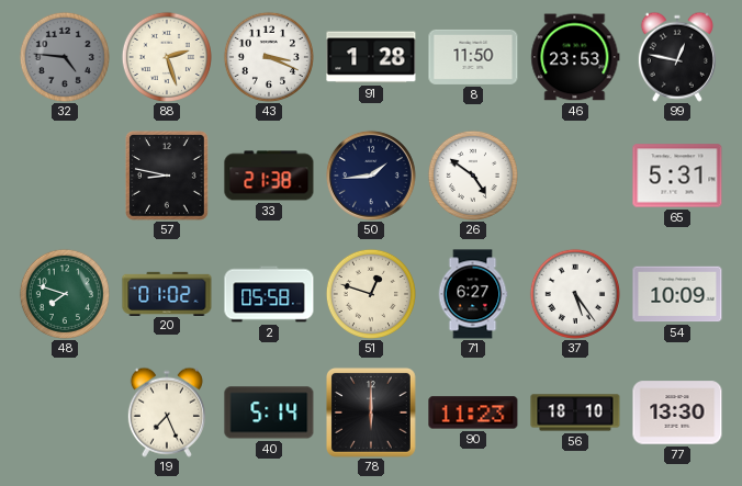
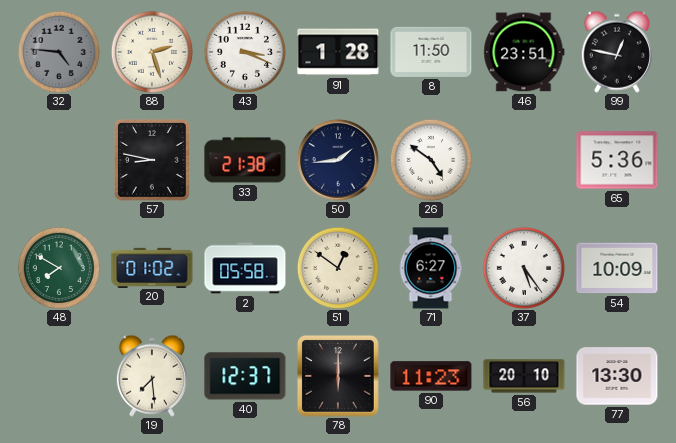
46: 23:53 -> 23:51
65: 5:31 -> 5:36
48: 7:48 -> 7:50
51: 12:48 -> 12:51
19: 7:26 -> 7:29
40: 5:14 -> 12:37
56: 18:10 -> 20:10
